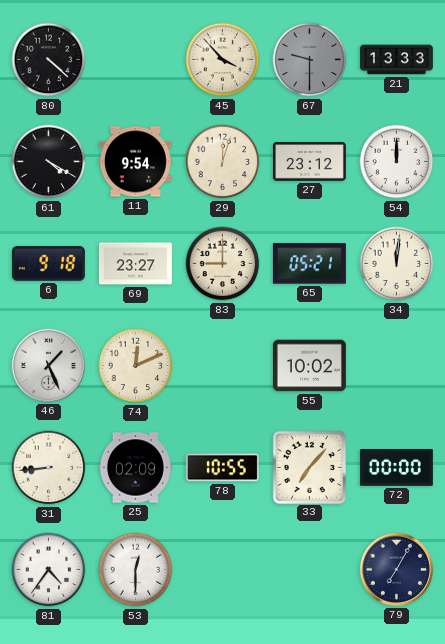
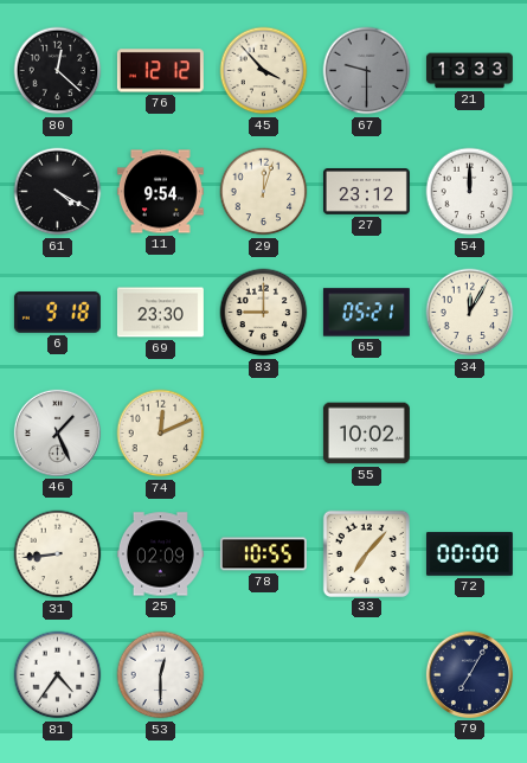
80: 4:22 -> 12:22
76: none -> 12:12
69: 23:27 -> 23:30
34: 12:01 -> 12:05
